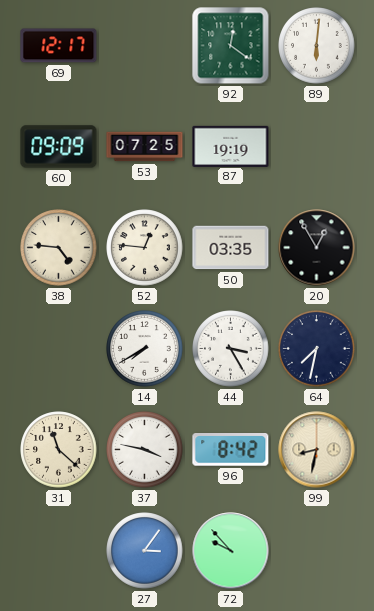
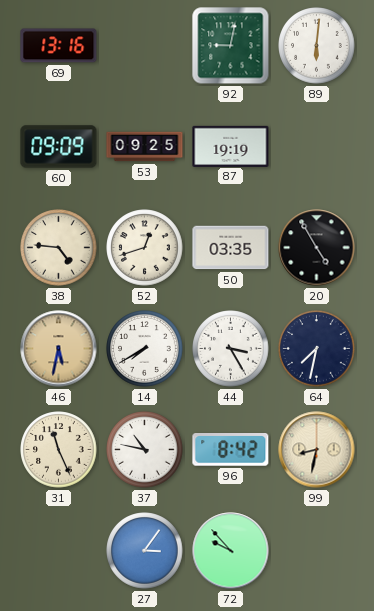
69: 12:17 -> 13:16
92: 12:21 -> 9:02
53: 07:25 -> 09:25
52: 12:46 -> 12:42
20: 12:55 -> 4:55
46: none -> 5:32
31: 11:22 -> 11:26
37: 3:47 -> 10:47
